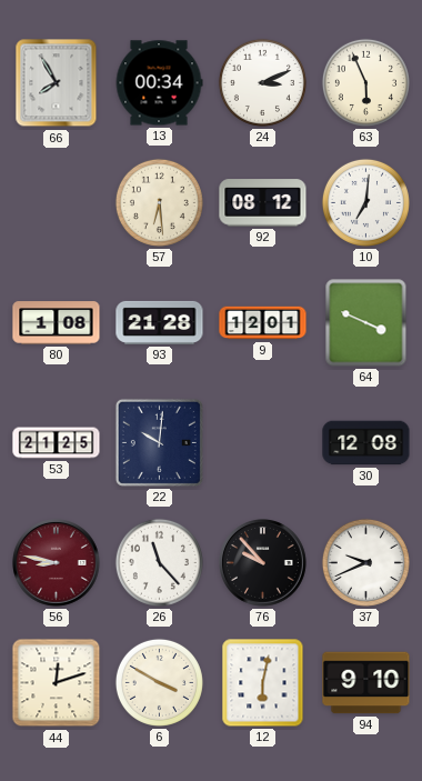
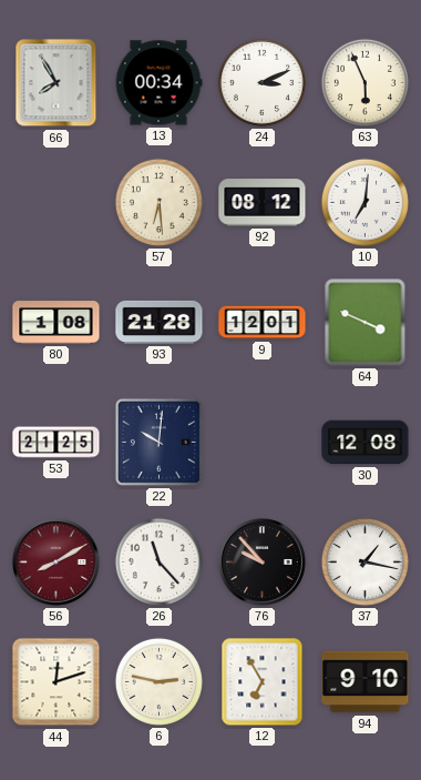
56: 8:47 -> 8:10
37: 9:41 -> 1:17
6: 3:50 -> 2:47
12: 6:02 -> 6:55
